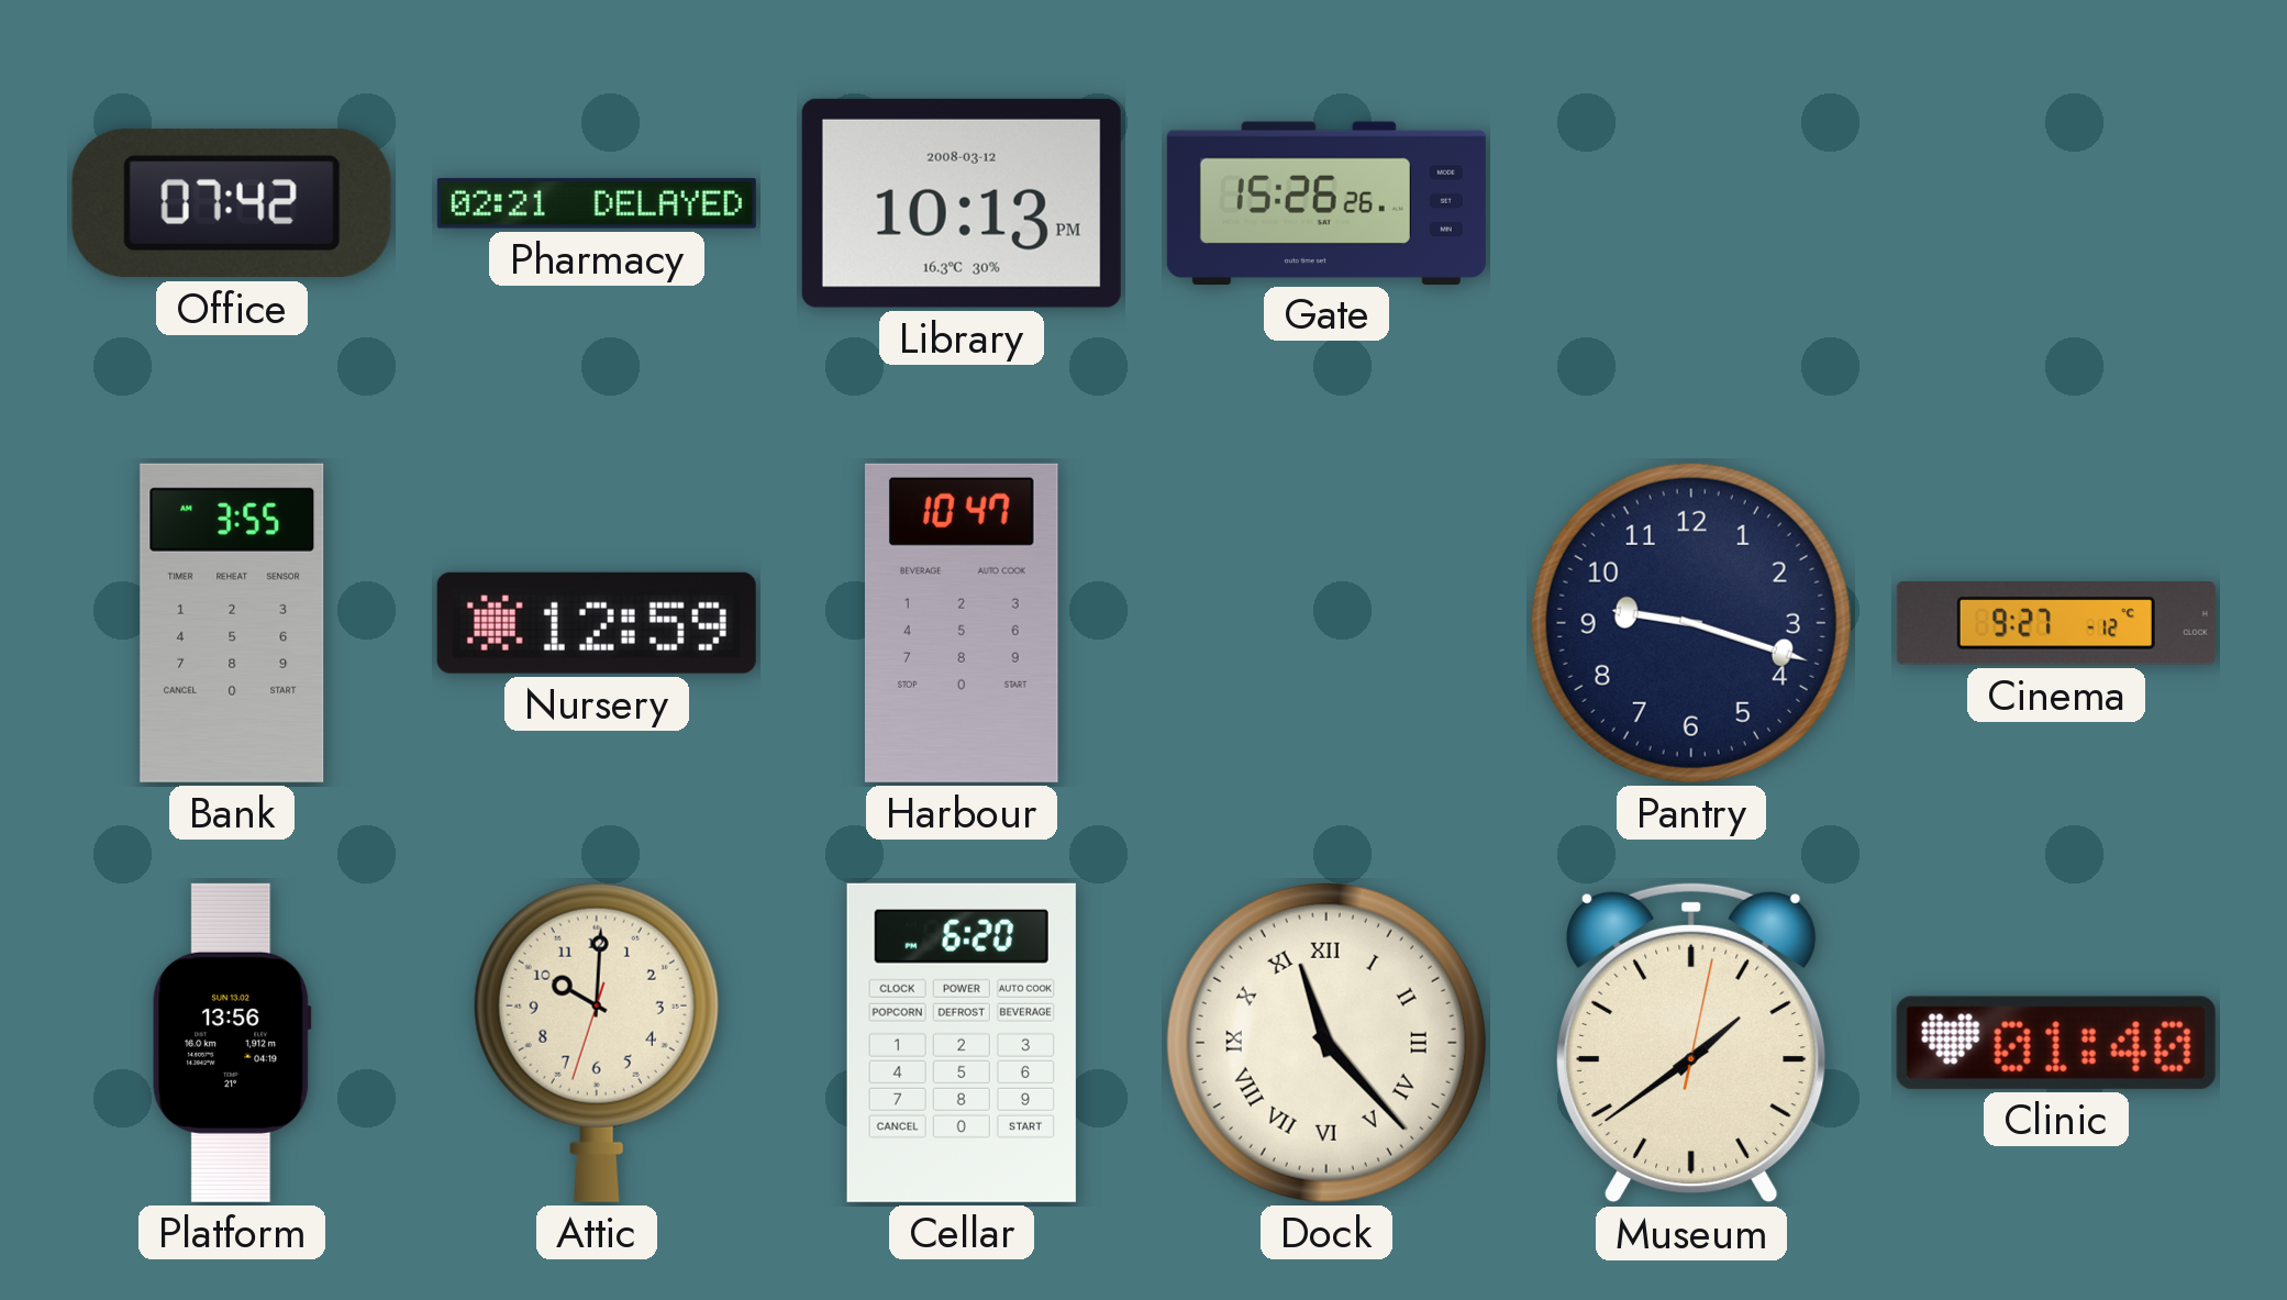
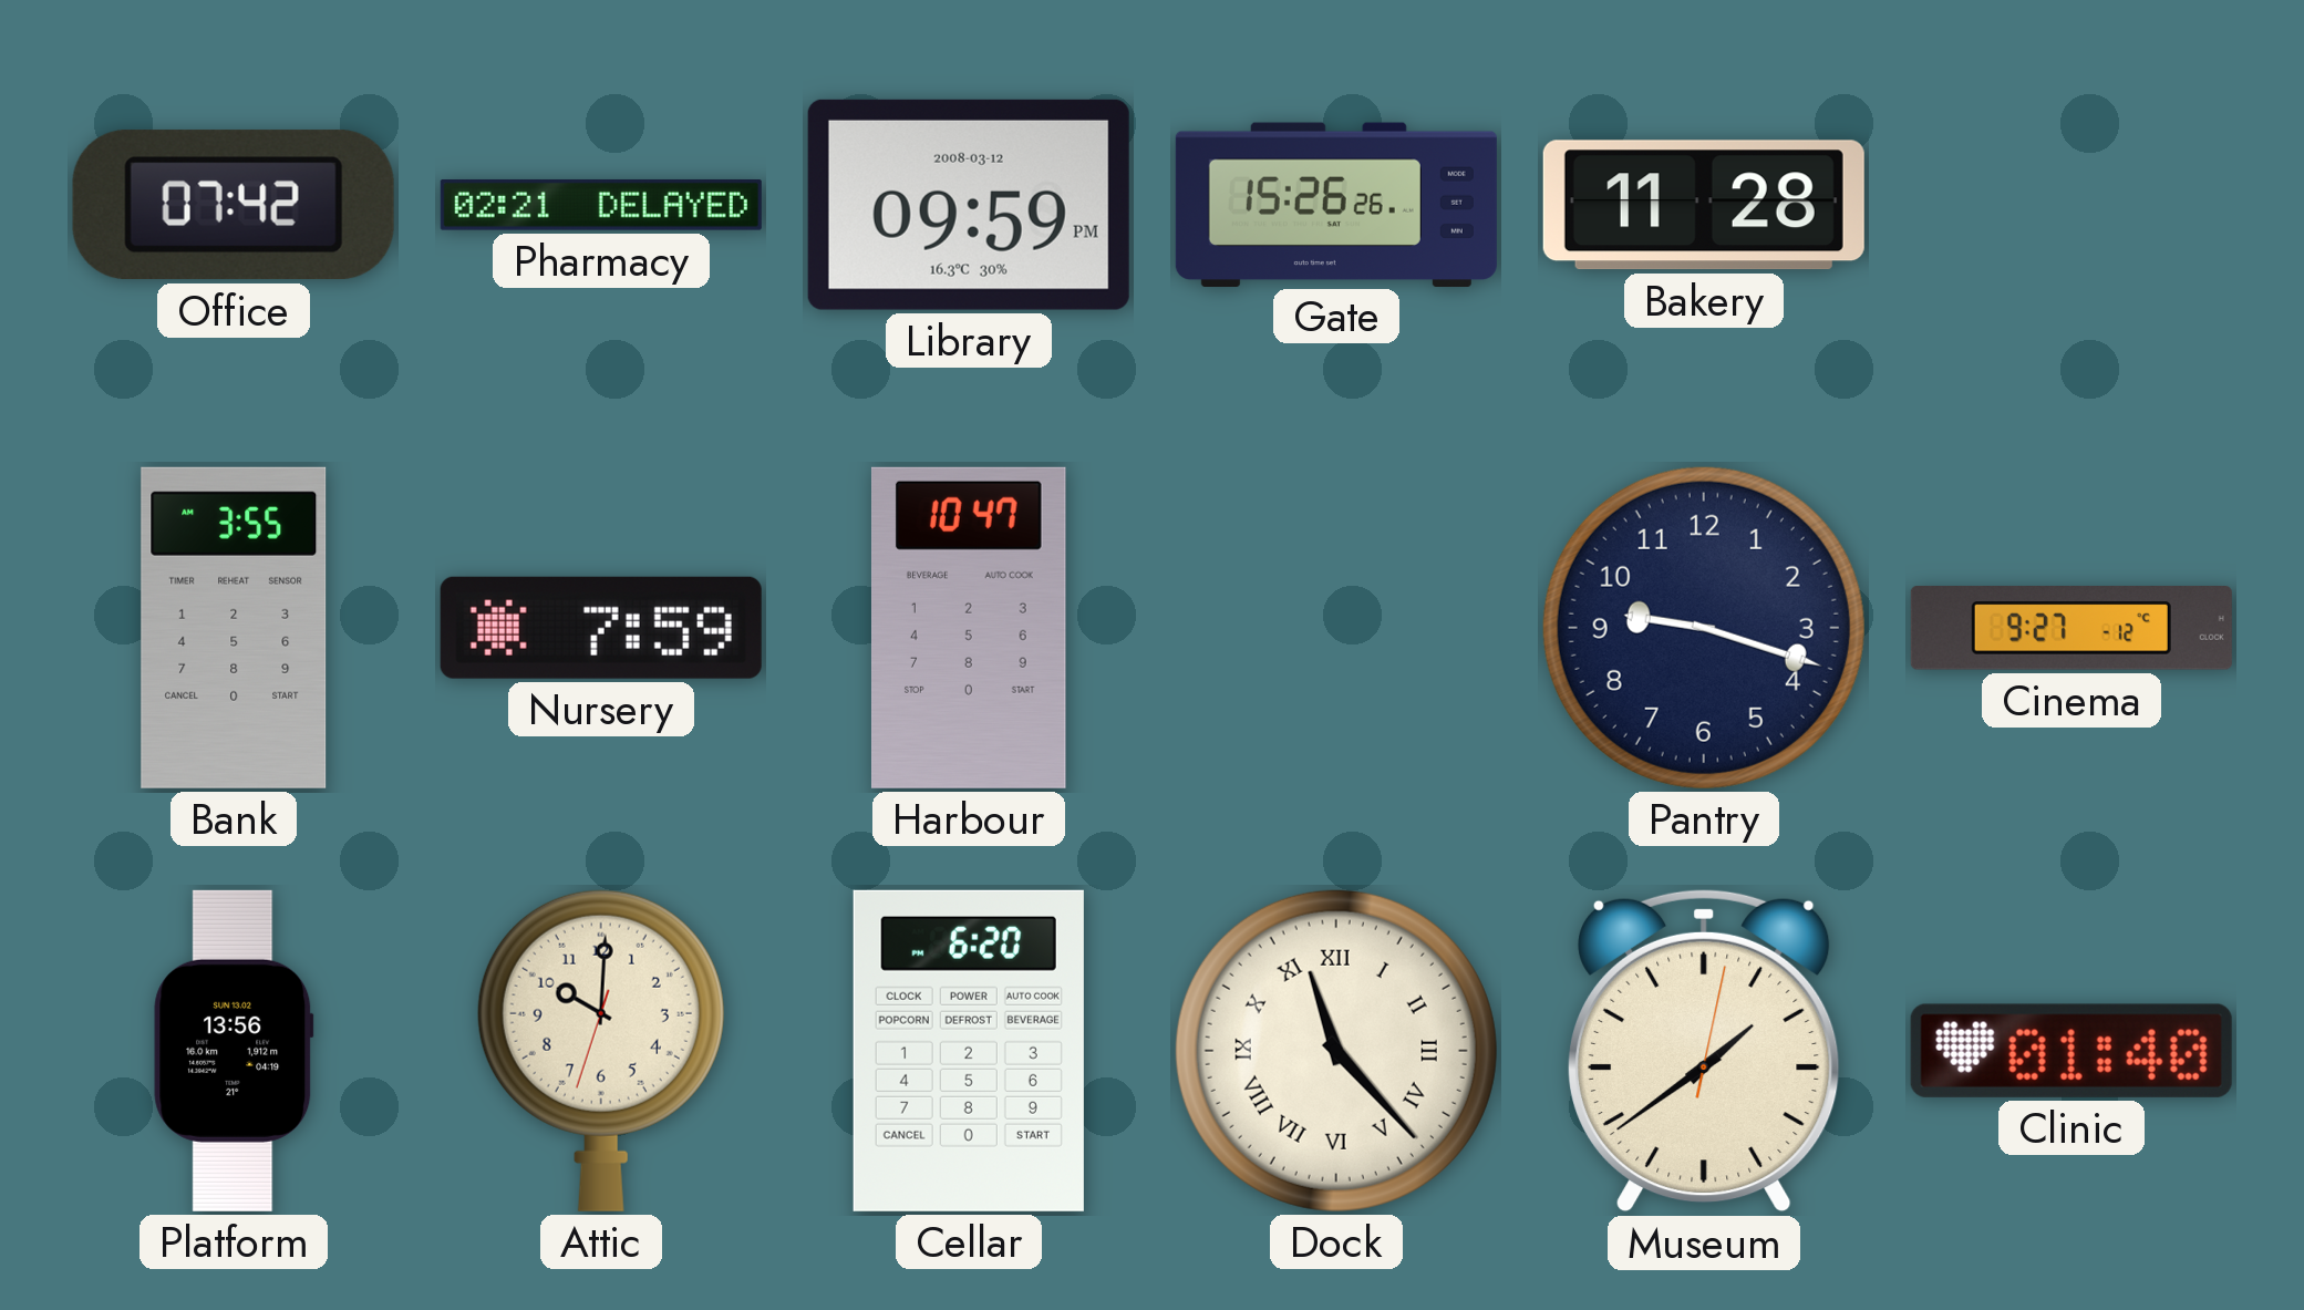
Library: 10:13 -> 09:59
Bakery: none -> 11:28
Nursery: 12:59 -> 7:59
